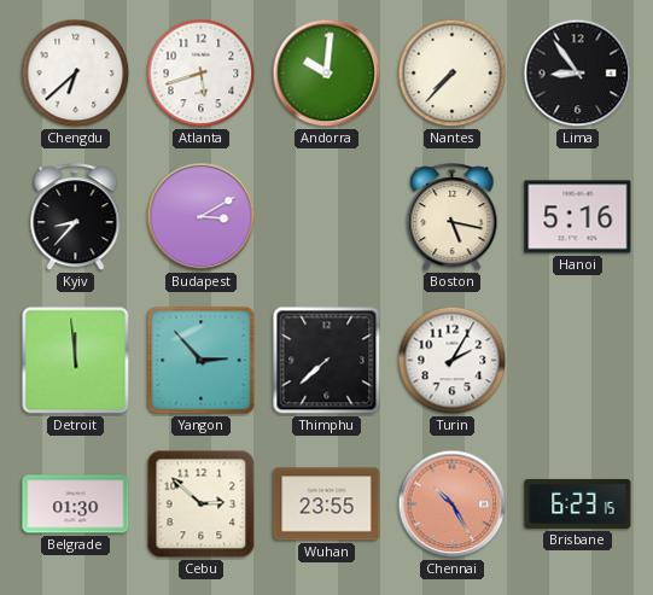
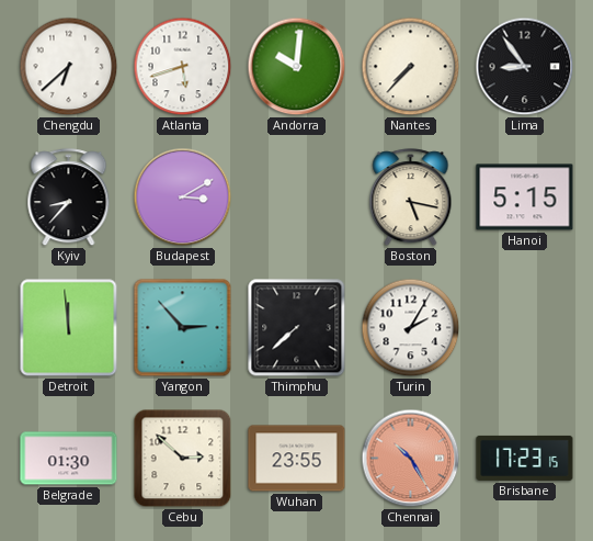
Hanoi: 5:16 -> 5:15
Brisbane: 6:23 -> 17:23
